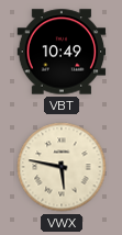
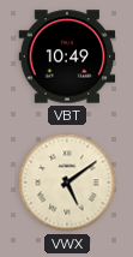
VWX: 5:47 -> 5:09
